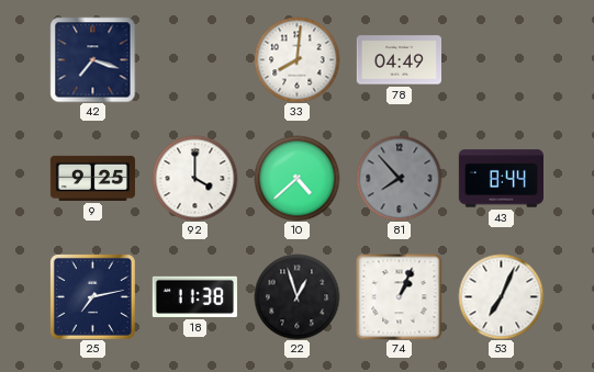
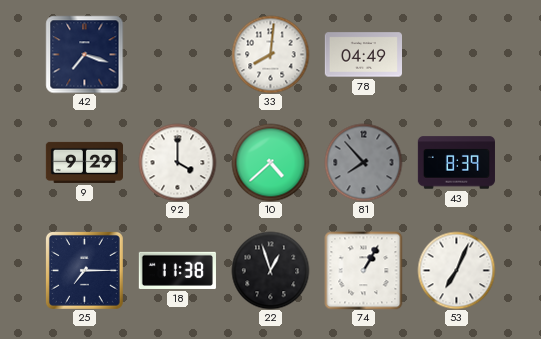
9: 9:25 -> 9:29
43: 8:44 -> 8:39
25: 7:13 -> 7:15
74: 1:04 -> 1:05
